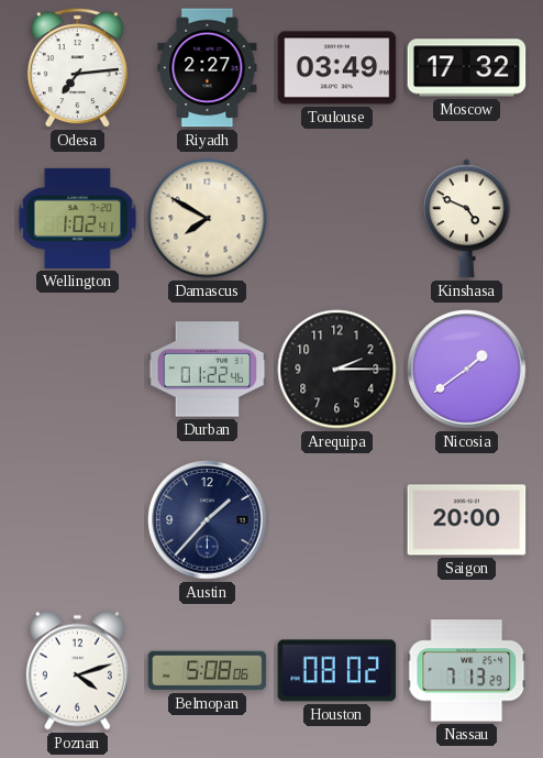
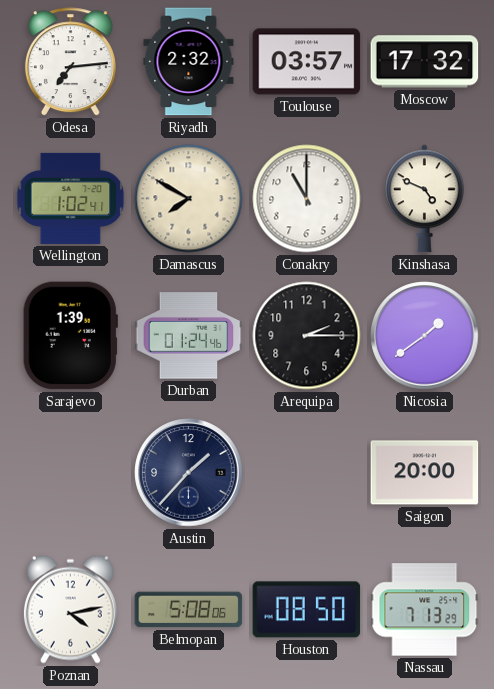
Riyadh: 2:27 -> 2:32
Toulouse: 03:49 -> 03:57
Conakry: none -> 11:00
Sarajevo: none -> 1:39
Durban: 01:22 -> 01:24
Poznan: 4:12 -> 4:13
Houston: 08:02 -> 08:50
